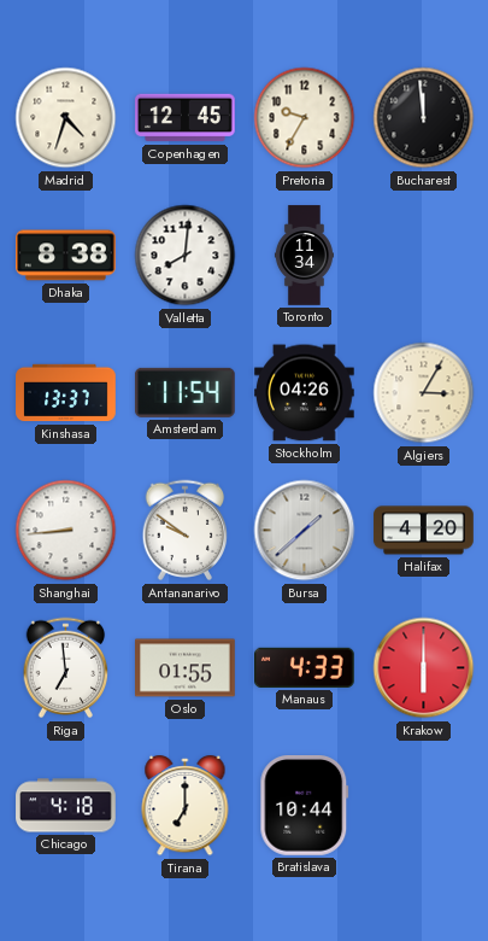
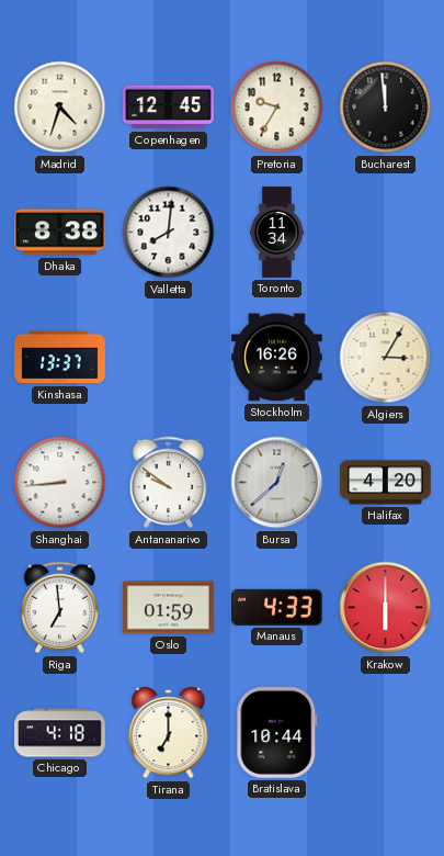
Amsterdam: 11:54 -> none
Stockholm: 04:26 -> 16:26
Bursa: 1:38 -> 12:38
Oslo: 01:55 -> 01:59
